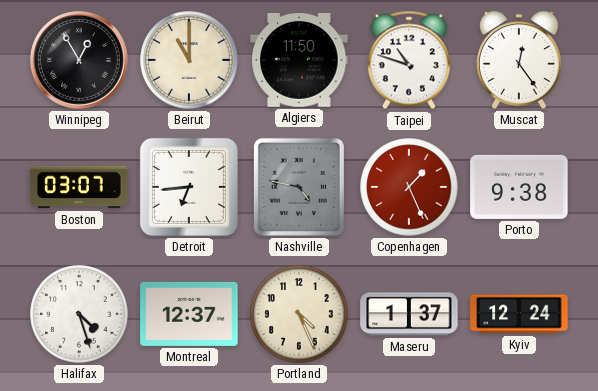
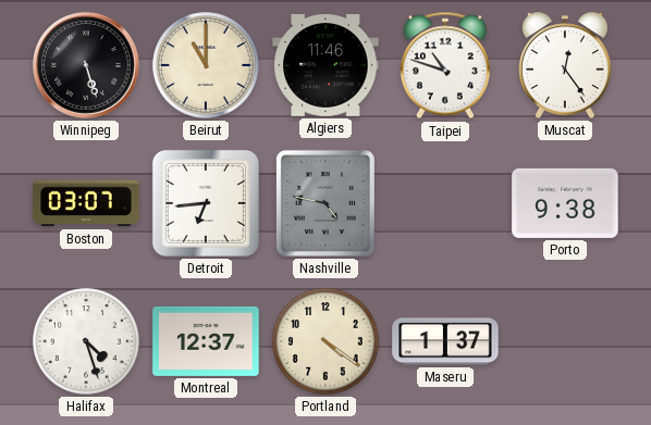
Winnipeg: 12:55 -> 5:27
Algiers: 11:50 -> 11:46
Copenhagen: 1:26 -> none
Portland: 4:26 -> 4:21
Kyiv: 12:24 -> none
